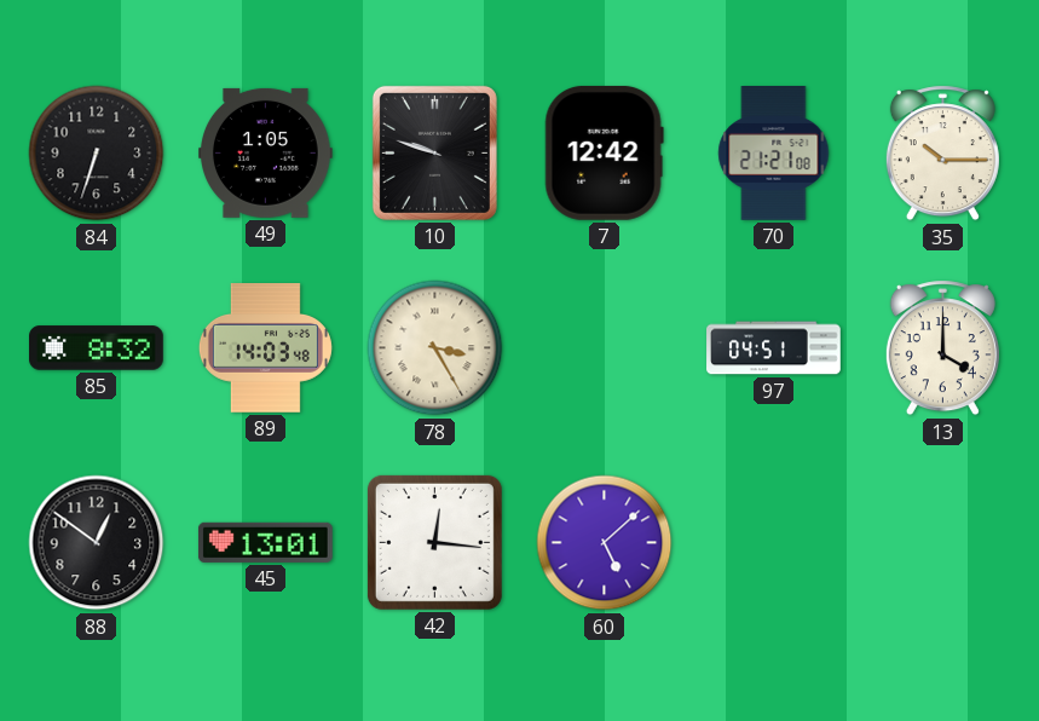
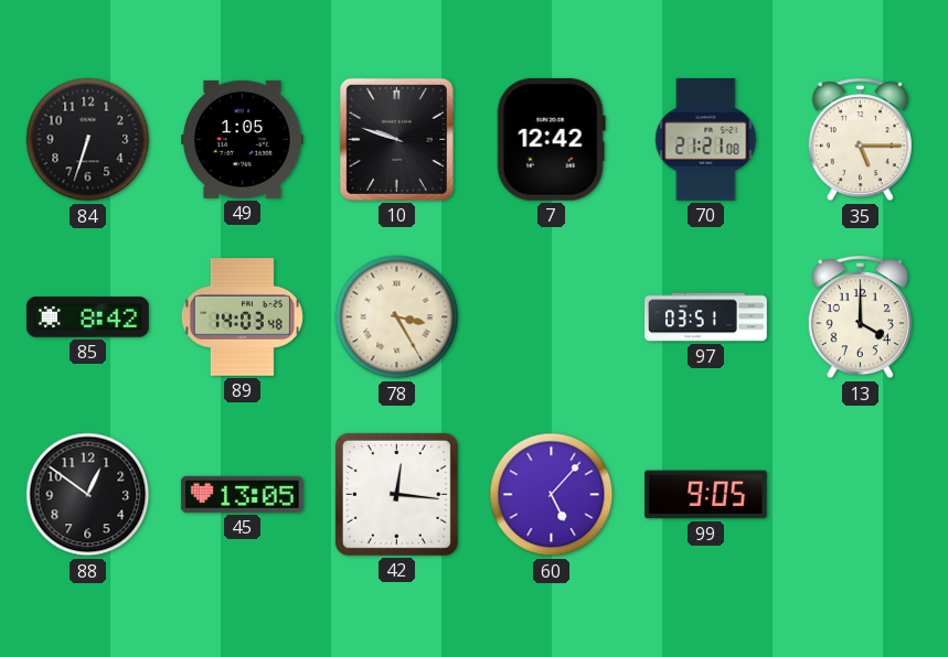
35: 10:15 -> 5:15
85: 8:32 -> 8:42
97: 04:51 -> 03:51
45: 13:01 -> 13:05
60: 5:08 -> 5:07
99: none -> 9:05
